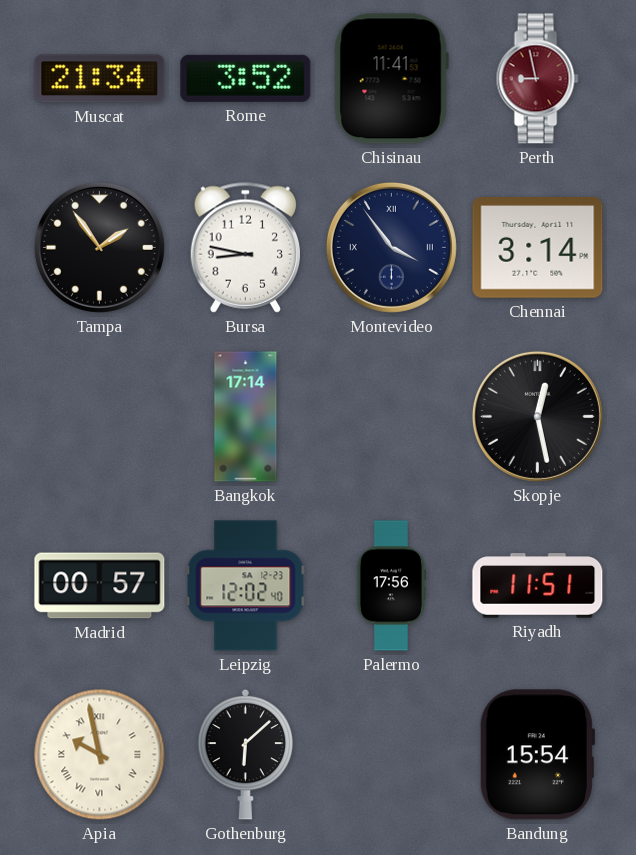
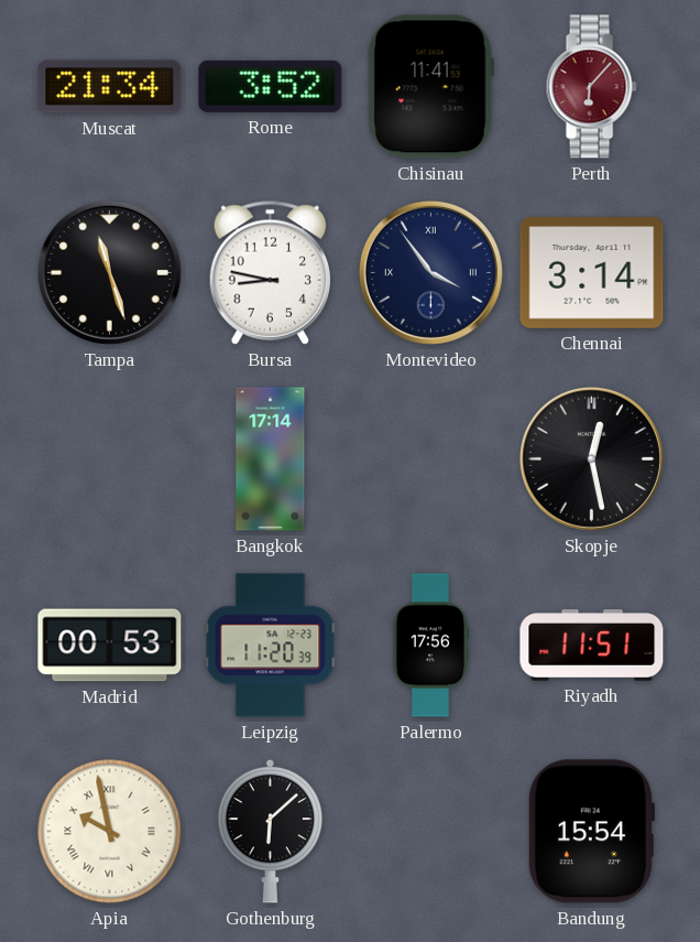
Perth: 8:58 -> 6:07
Tampa: 1:54 -> 11:27
Madrid: 00:57 -> 00:53
Leipzig: 12:02 -> 11:20
